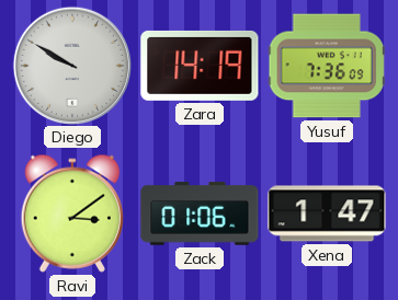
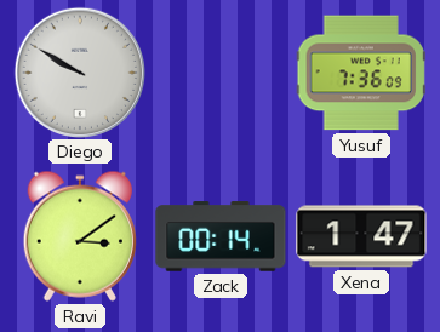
Zara: 14:19 -> none
Zack: 01:06 -> 00:14
